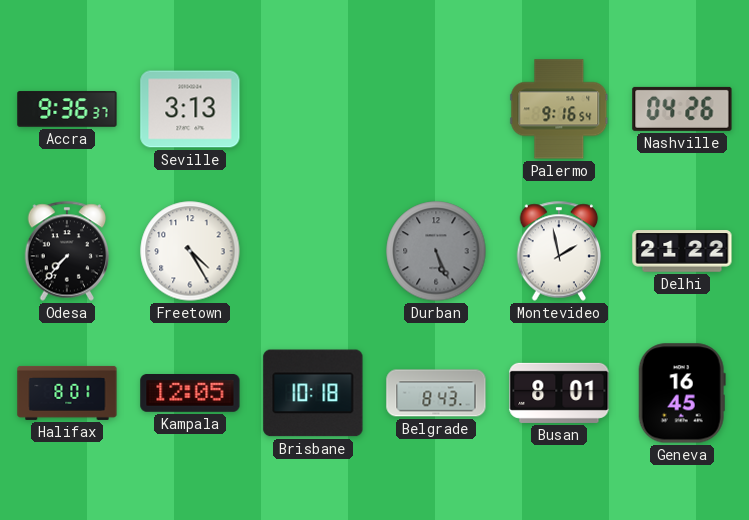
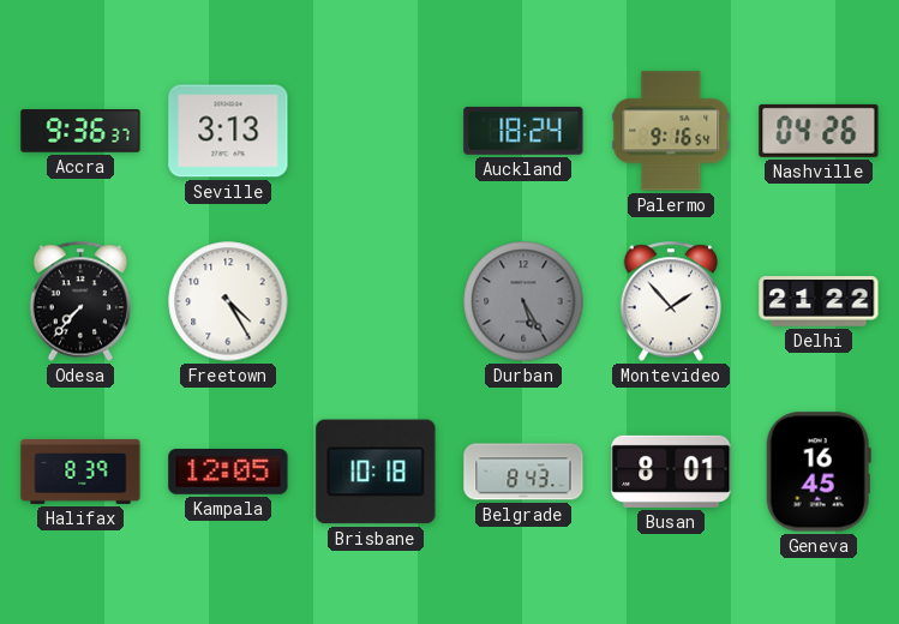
Auckland: none -> 18:24
Durban: 5:26 -> 5:25
Montevideo: 1:58 -> 1:53
Halifax: 8:01 -> 8:39
